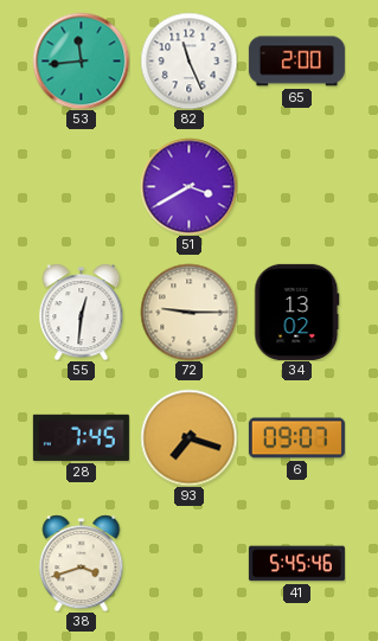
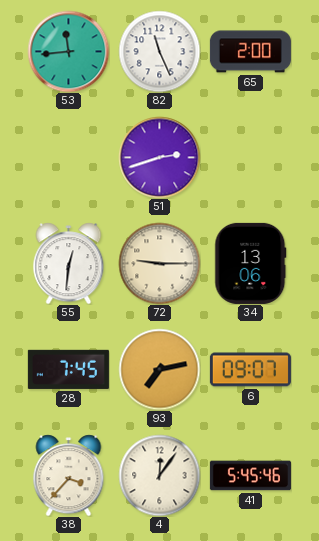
51: 3:40 -> 2:42
34: 13:02 -> 13:06
93: 7:18 -> 7:13
38: 3:42 -> 3:37
4: none -> 12:06
